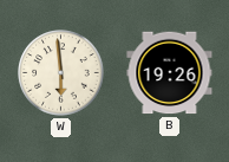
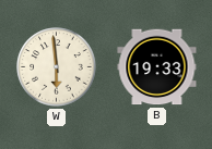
B: 19:26 -> 19:33
